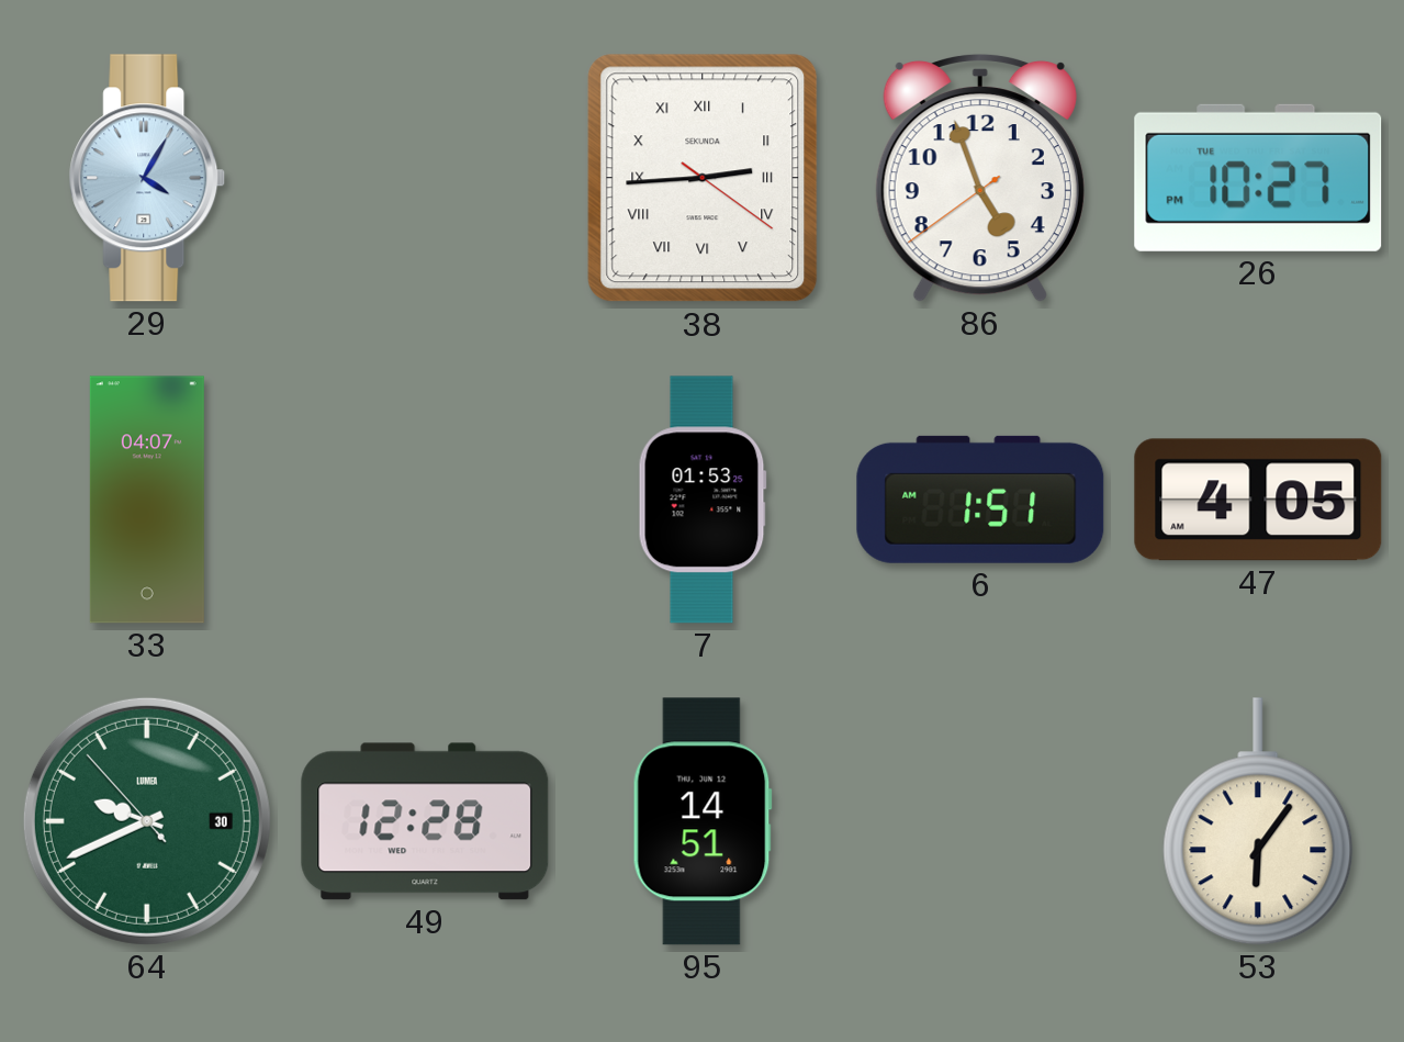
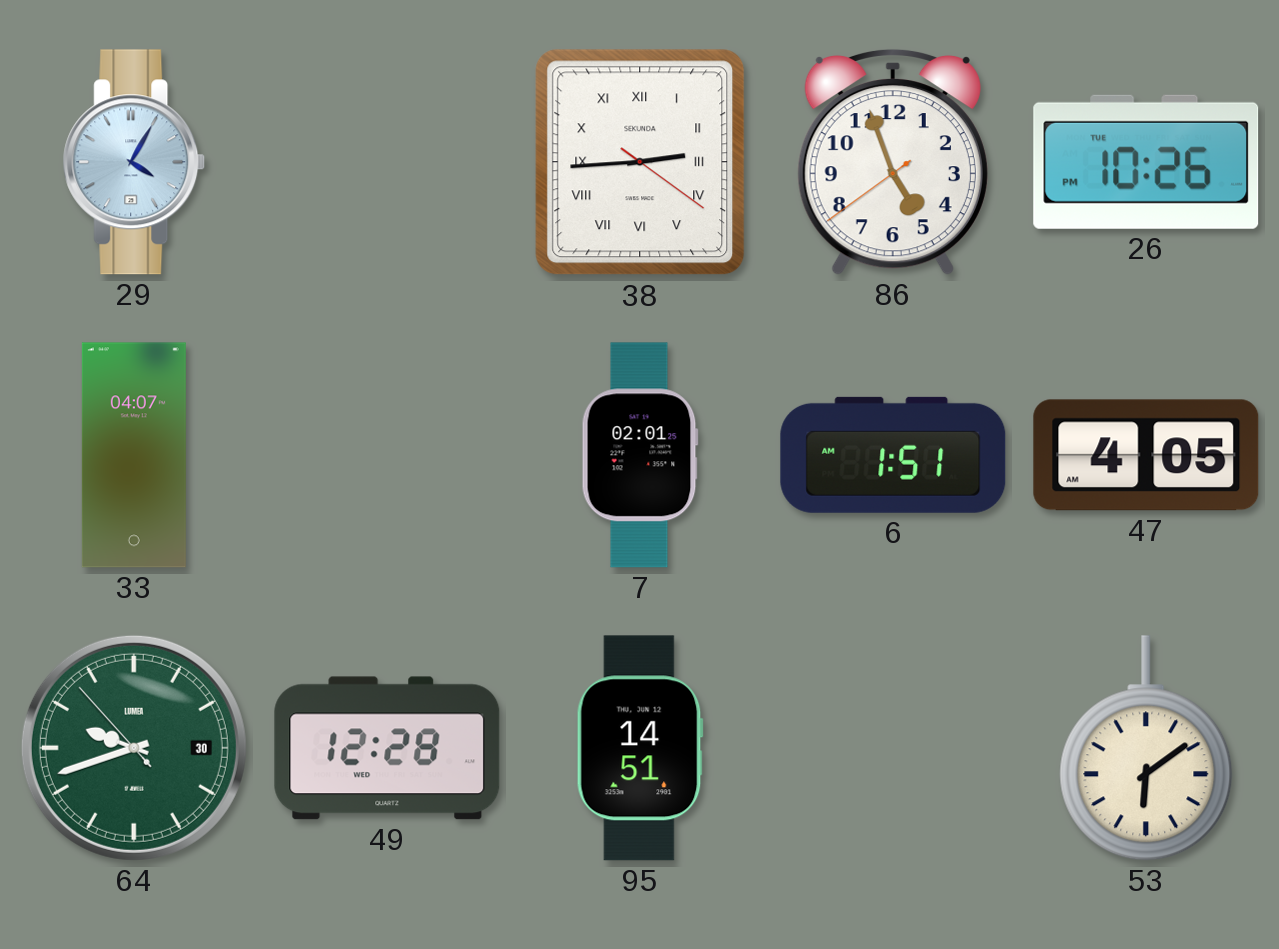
26: 10:27 -> 10:26
7: 01:53 -> 02:01
64: 9:40 -> 9:41
53: 6:06 -> 6:09
